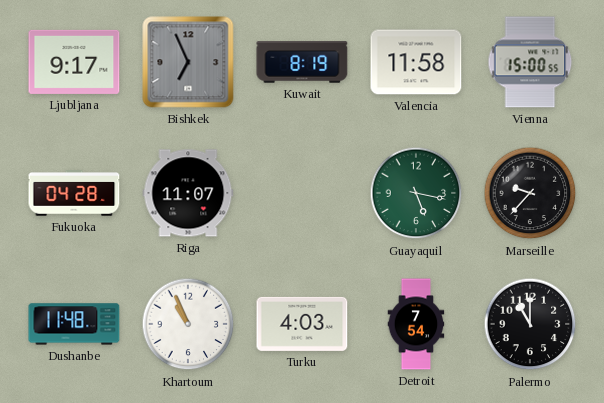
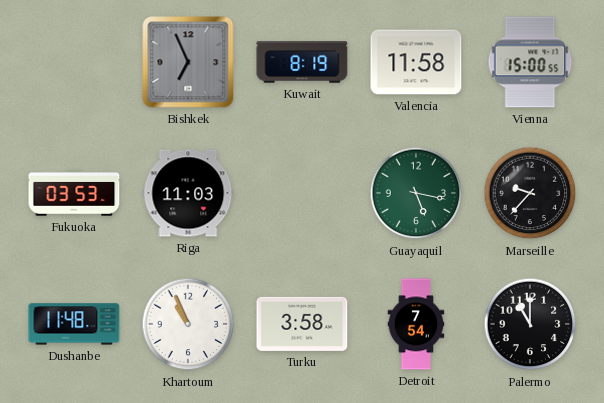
Ljubljana: 9:17 -> none
Fukuoka: 04:28 -> 03:53
Riga: 11:07 -> 11:03
Turku: 4:03 -> 3:58
